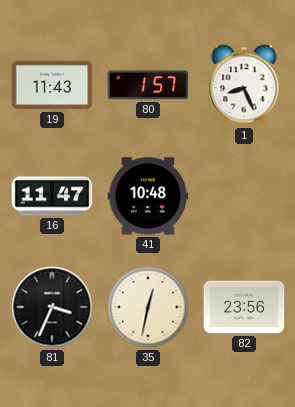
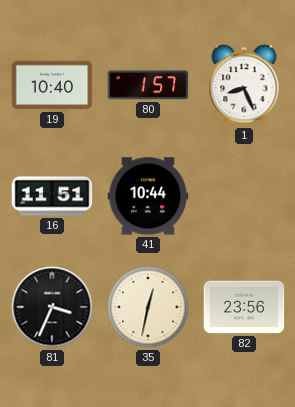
19: 11:43 -> 10:40
16: 11:47 -> 11:51
41: 10:48 -> 10:44
